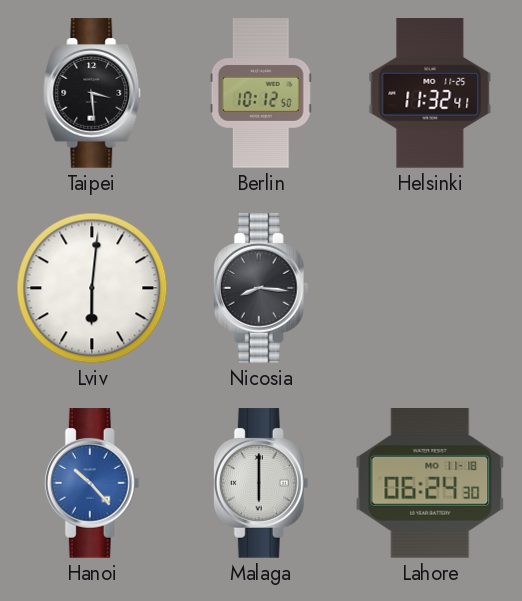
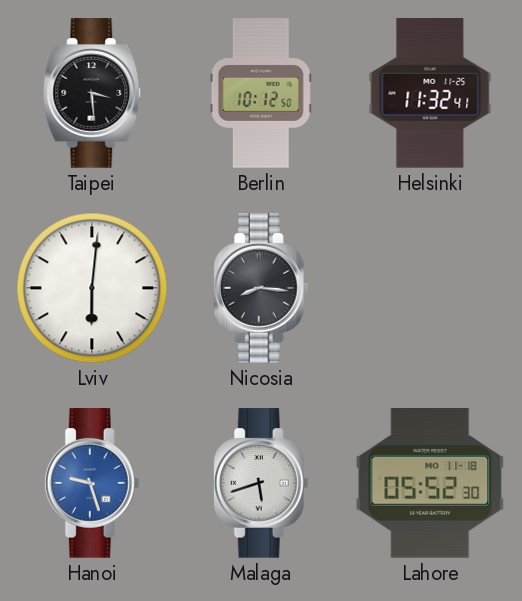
Hanoi: 10:23 -> 9:27
Malaga: 6:00 -> 5:42
Lahore: 06:24 -> 05:52
